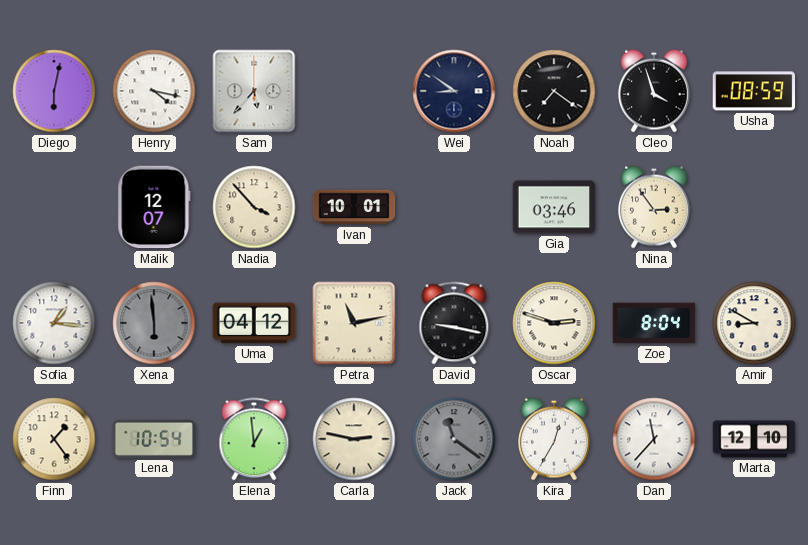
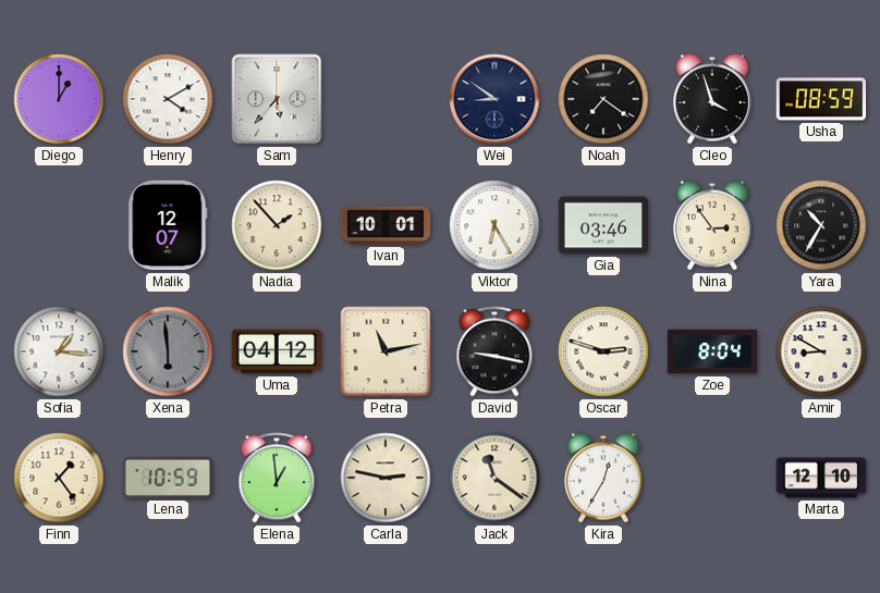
Diego: 6:02 -> 1:00
Henry: 4:17 -> 4:10
Nadia: 3:53 -> 1:53
Viktor: none -> 6:25
Yara: none -> 10:35
Lena: 10:54 -> 10:59
Jack dial: grey -> cream
Dan: 11:37 -> none
